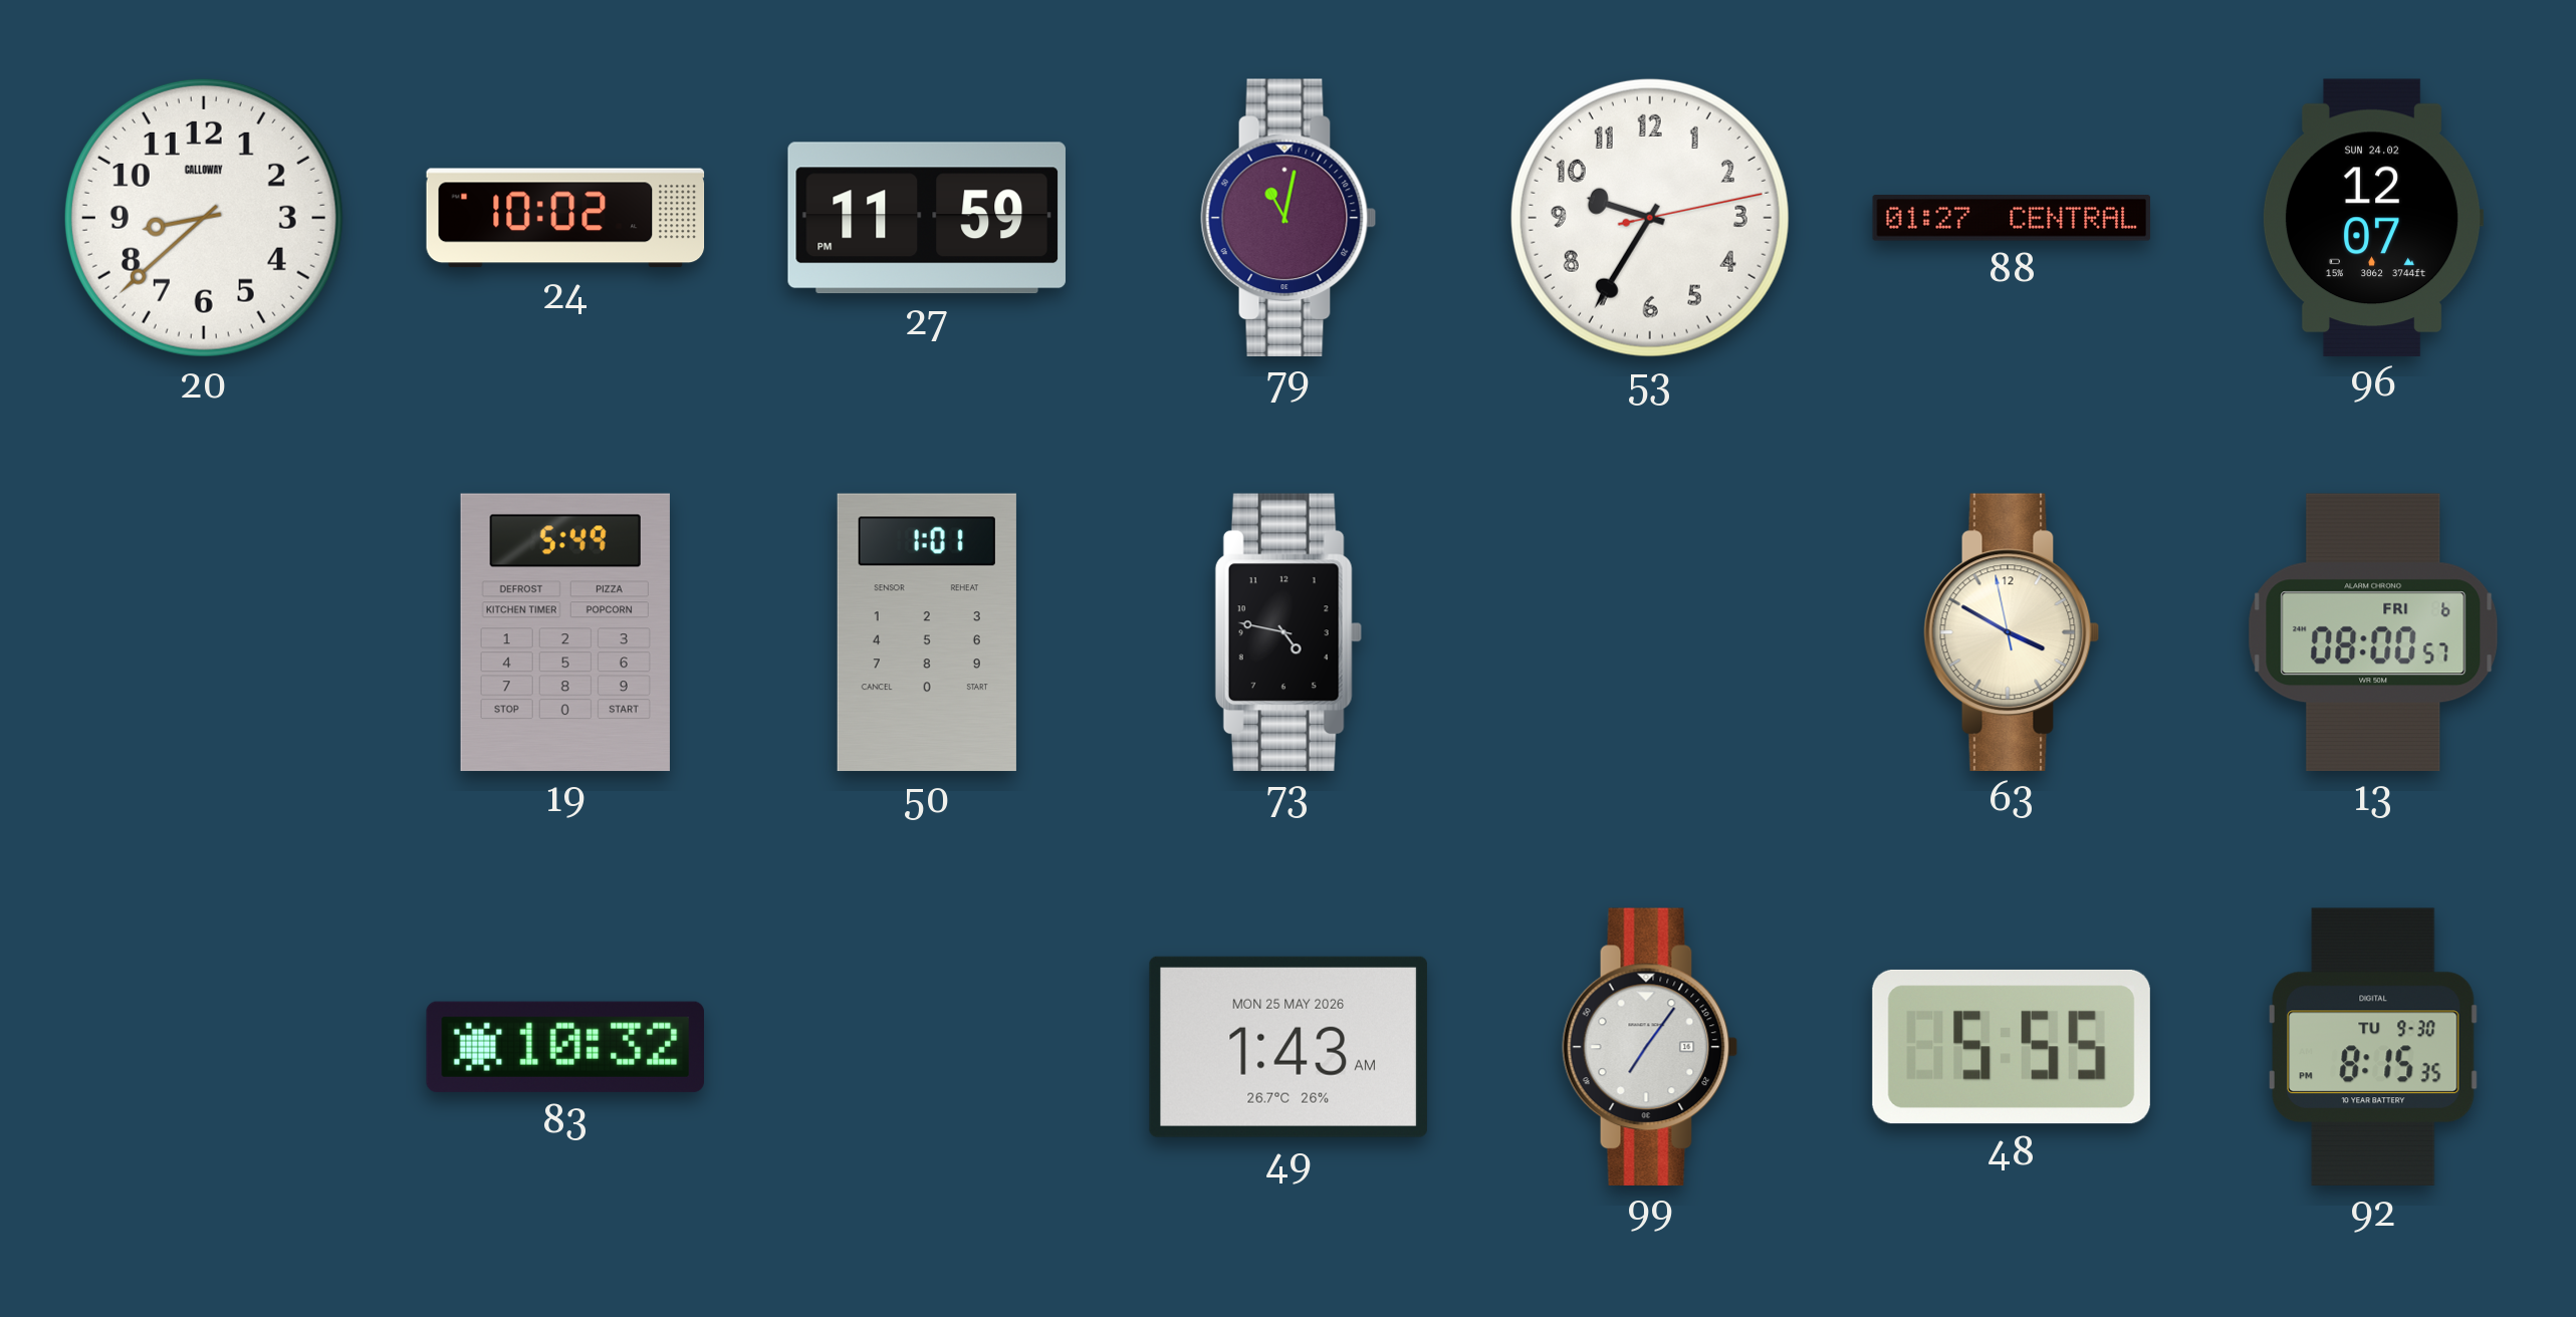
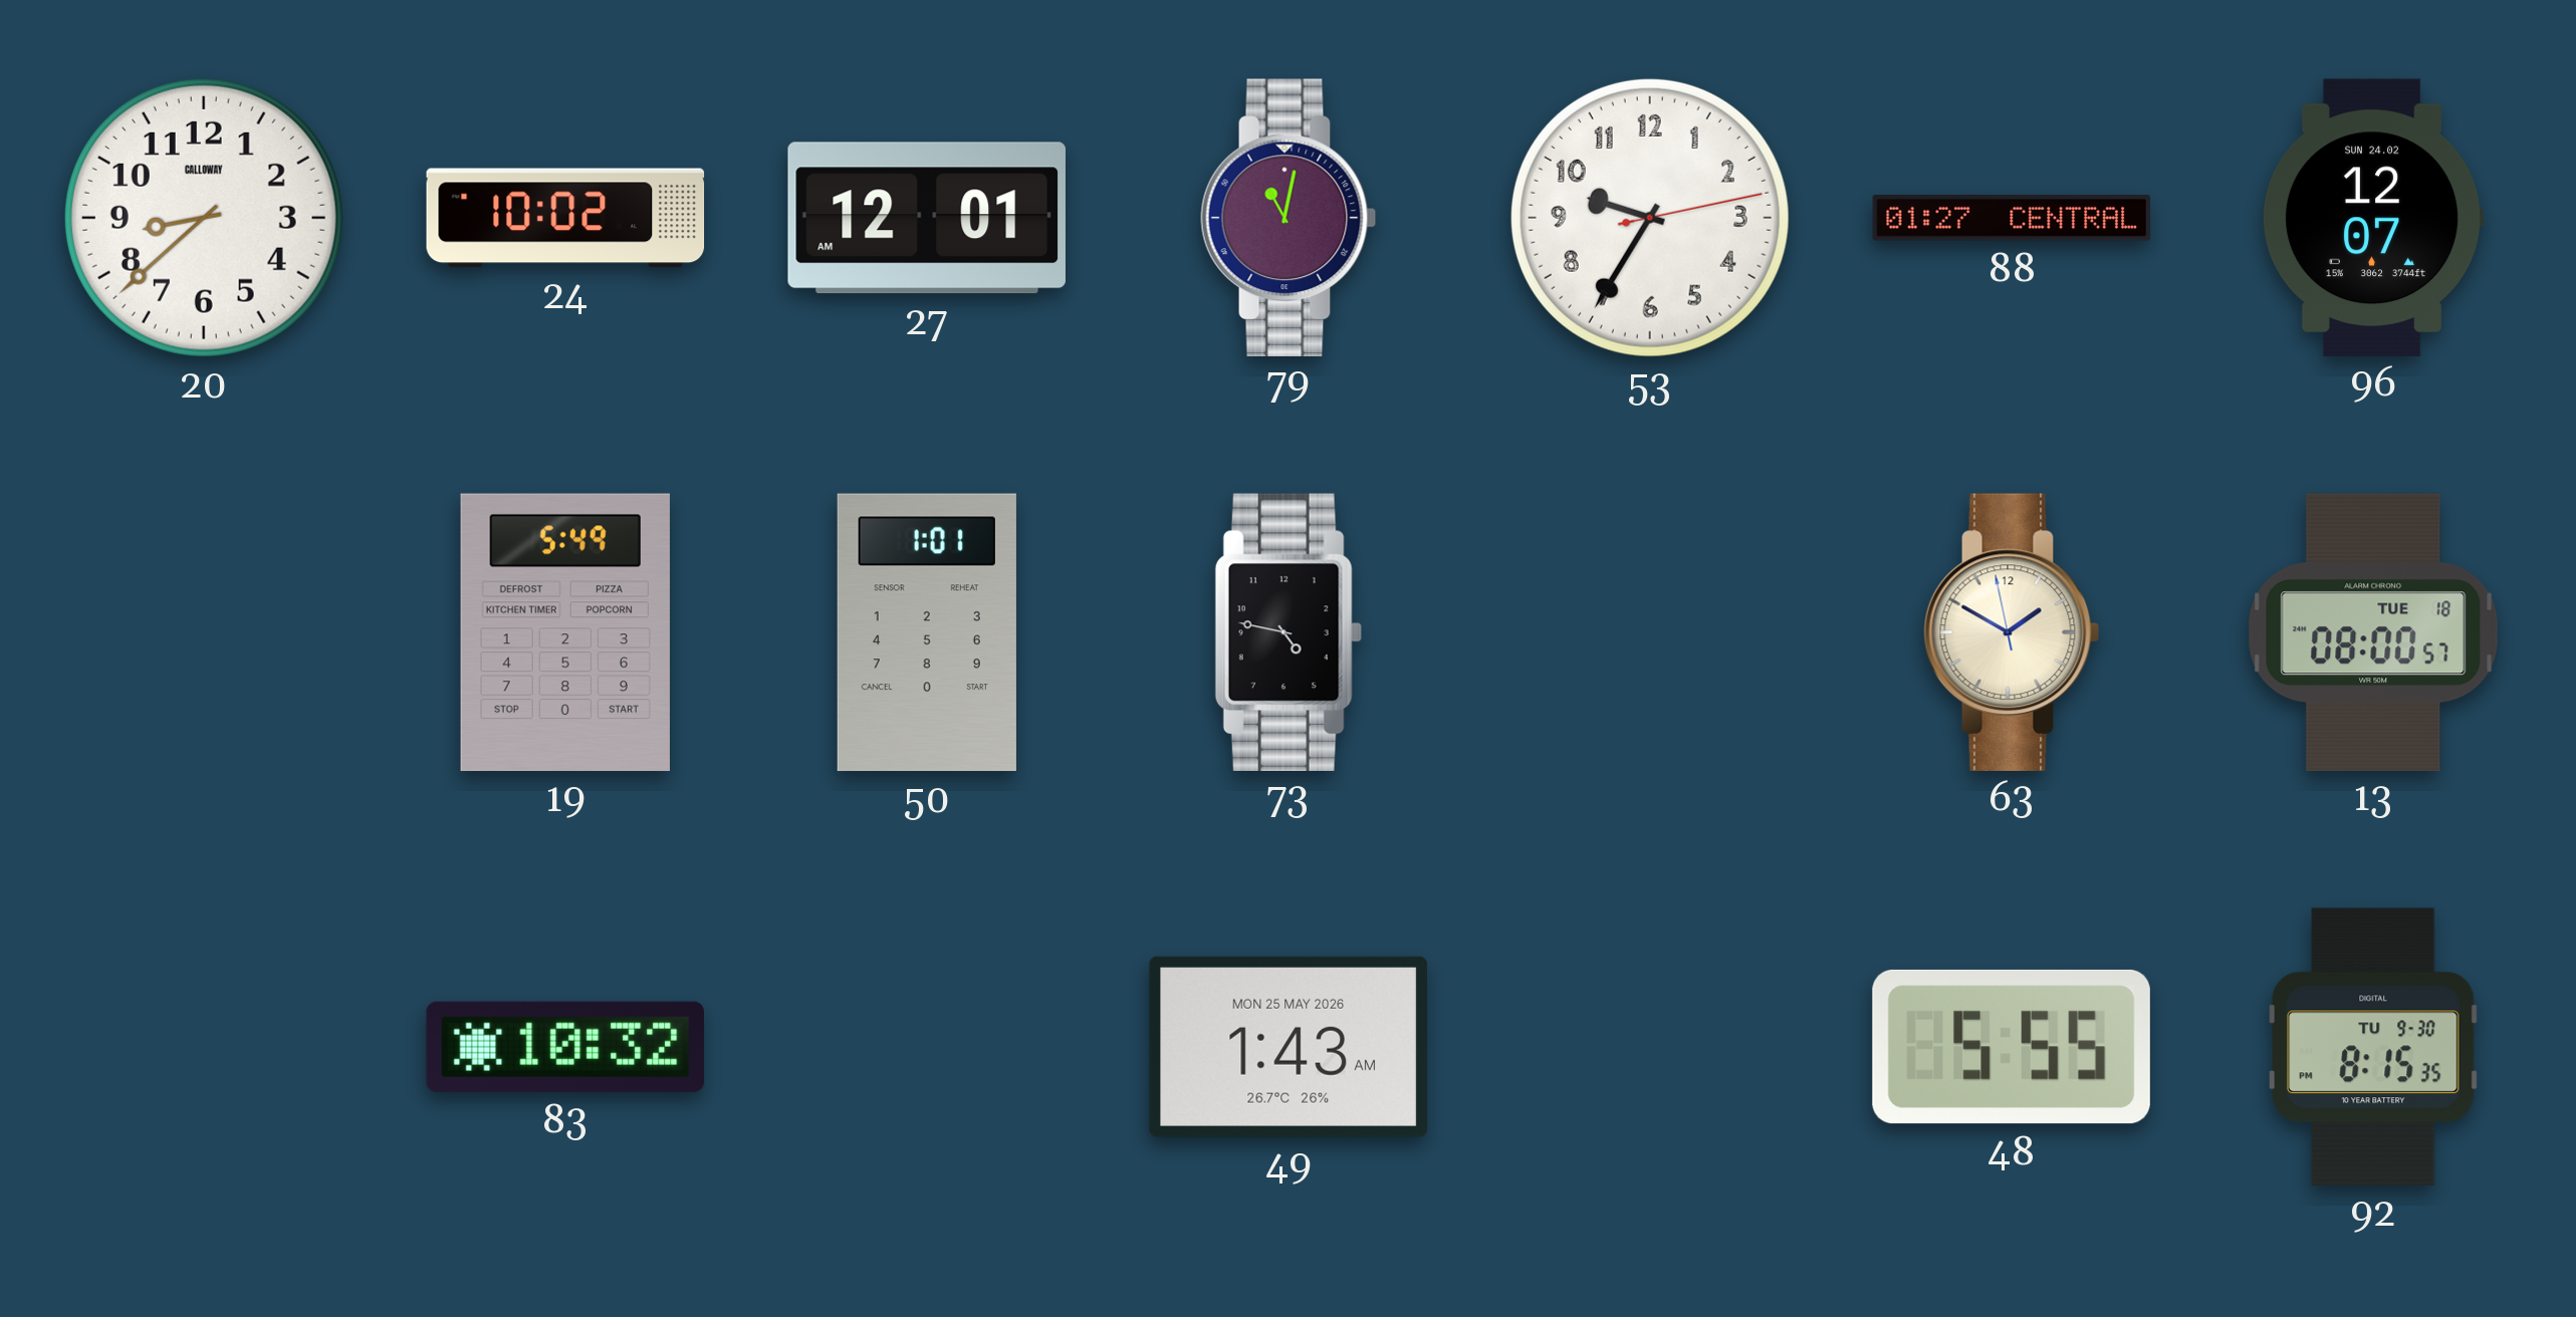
27: 11:59 -> 12:01
63: 3:49 -> 1:49
13 date: FRI 6 -> TUE 18
99: 7:06 -> none
